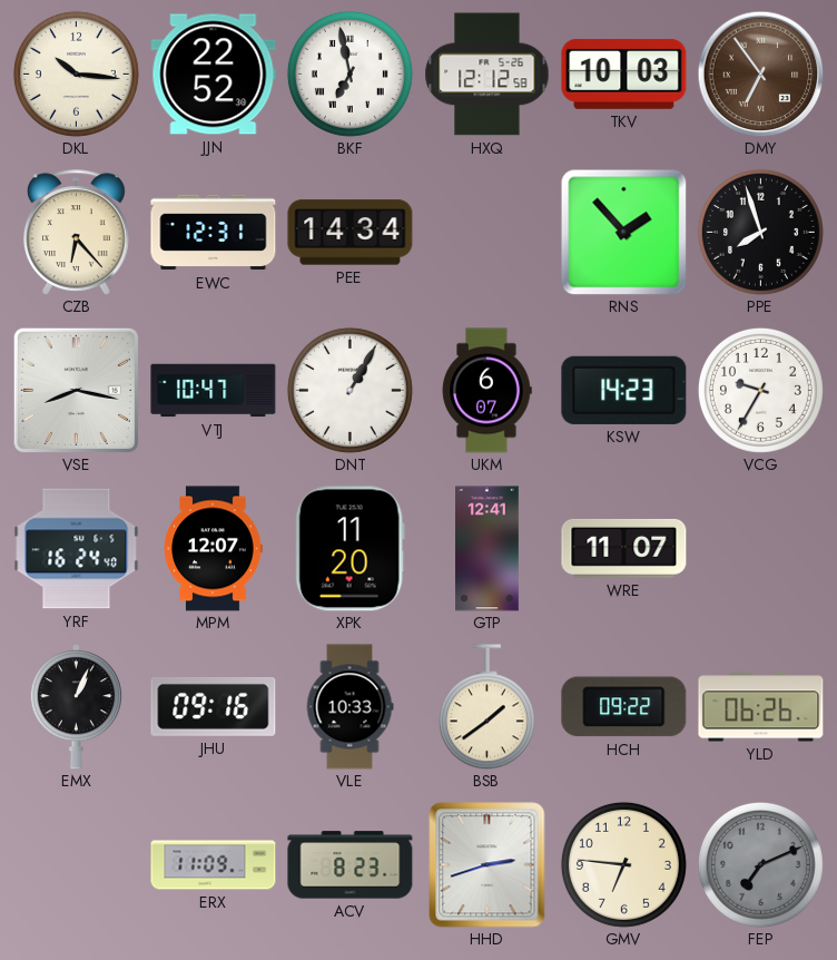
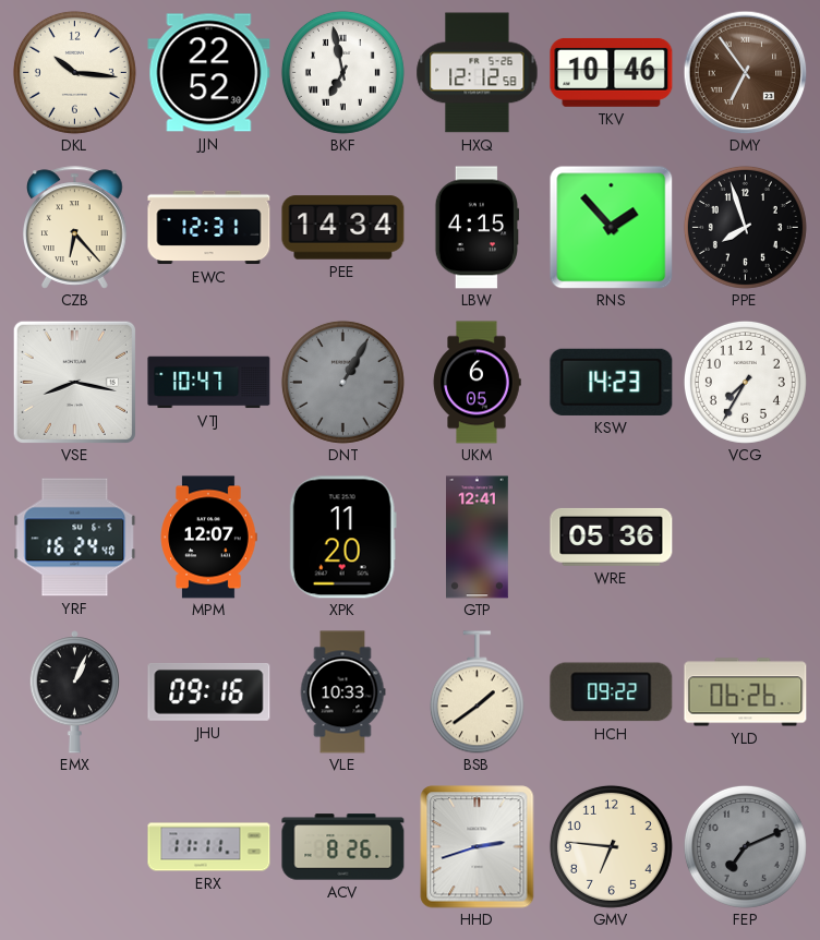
TKV: 10:03 -> 10:46
LBW: none -> 4:15
DNT dial: white -> grey
UKM: 6:07 -> 6:05
VCG: 9:35 -> 7:35
WRE: 11:07 -> 05:36
ERX: 11:09 -> 11:11
ACV: 8:23 -> 8:26
